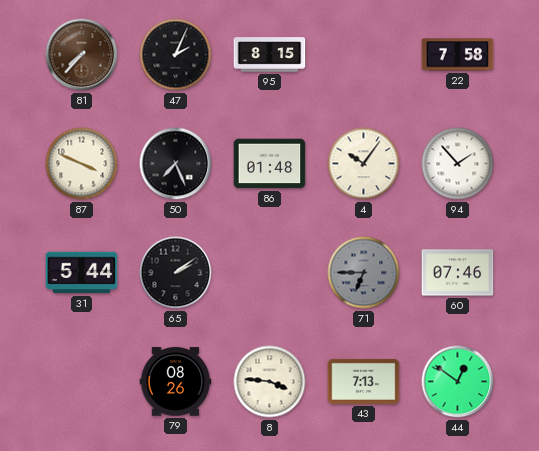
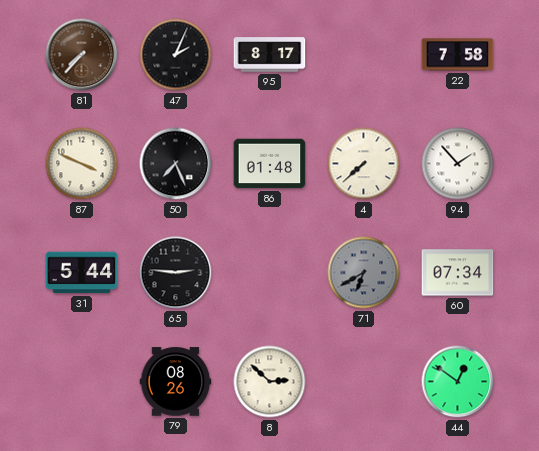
95: 8:15 -> 8:17
4: 10:06 -> 7:38
65: 2:09 -> 2:46
71: 6:45 -> 6:40
60: 07:46 -> 07:34
8: 3:46 -> 2:52
43: 7:13 -> none
